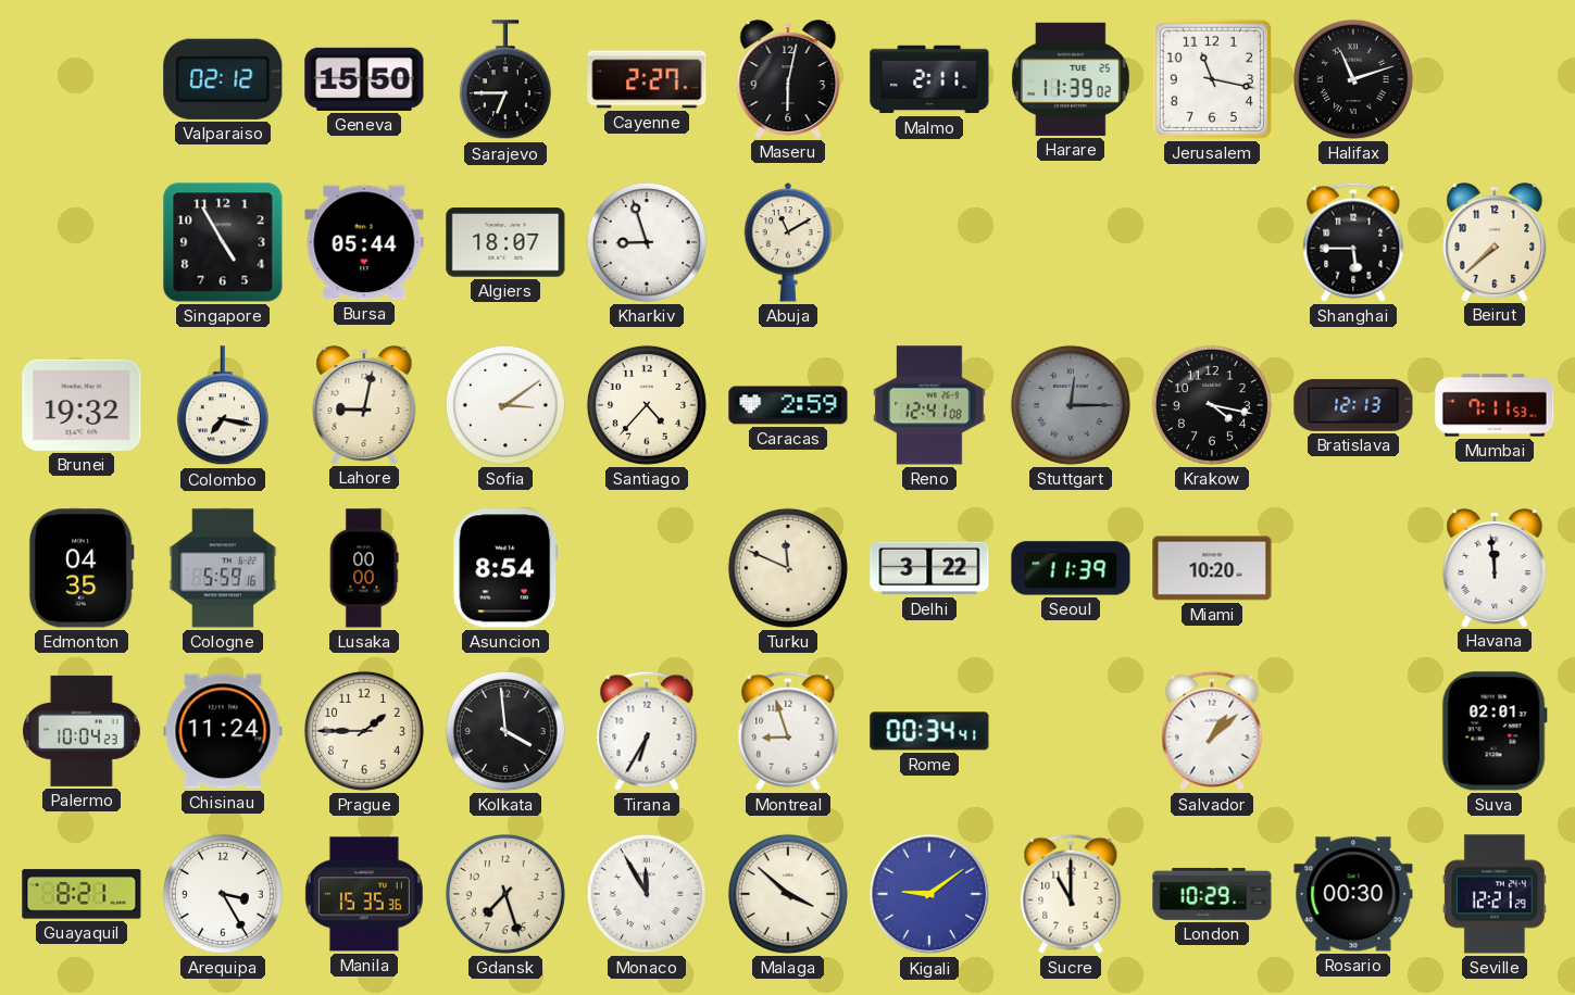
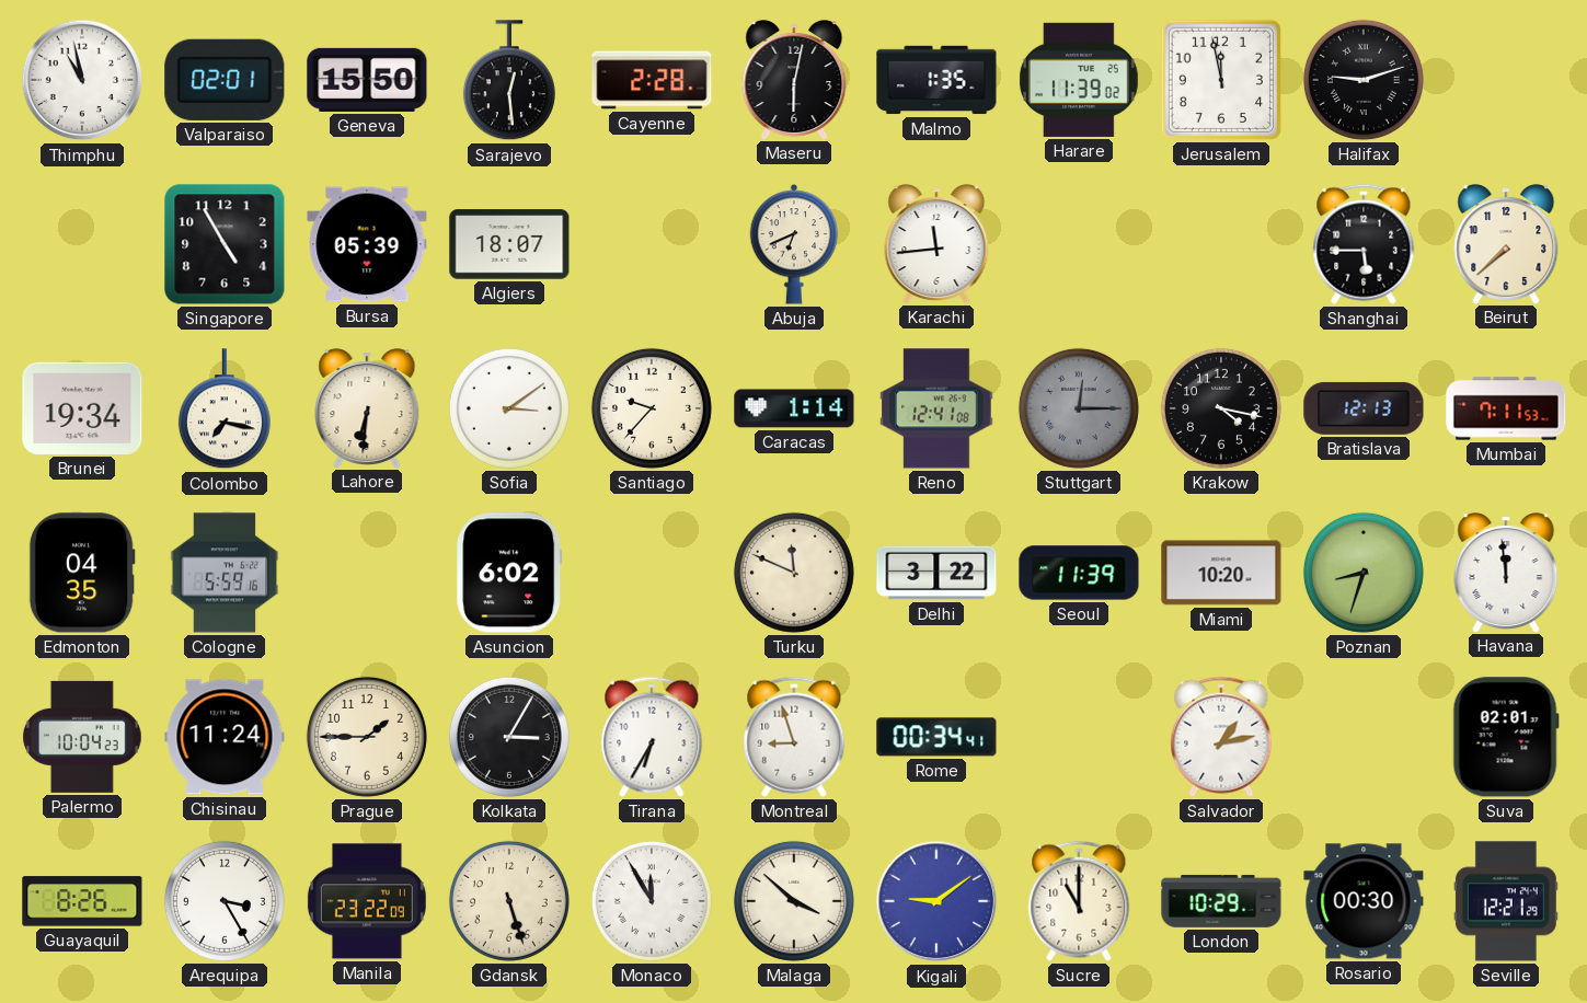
Thimphu: none -> 10:58
Valparaiso: 02:12 -> 02:01
Sarajevo: 6:45 -> 12:29
Cayenne: 2:27 -> 2:28
Malmo: 2:11 -> 1:35
Jerusalem: 11:17 -> 11:58
Halifax: 11:12 -> 9:12
Bursa: 05:44 -> 05:39
Kharkiv: 8:57 -> none
Abuja: 11:10 -> 6:41
Karachi: none -> 11:44
Brunei: 19:32 -> 19:34
Lahore: 9:02 -> 6:31
Santiago: 4:37 -> 9:37
Caracas: 2:59 -> 1:14
Lusaka: 00:00 -> none
Asuncion: 8:54 -> 6:02
Poznan: none -> 8:33
Kolkata: 3:59 -> 3:05
Salvador: 1:08 -> 1:13
Guayaquil: 8:21 -> 8:26
Manila: 15:35 -> 23:22
Gdansk: 7:27 -> 5:27
